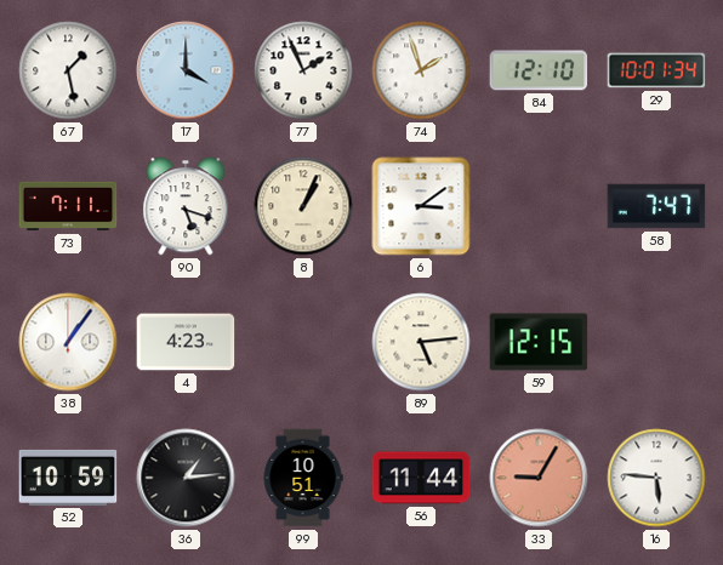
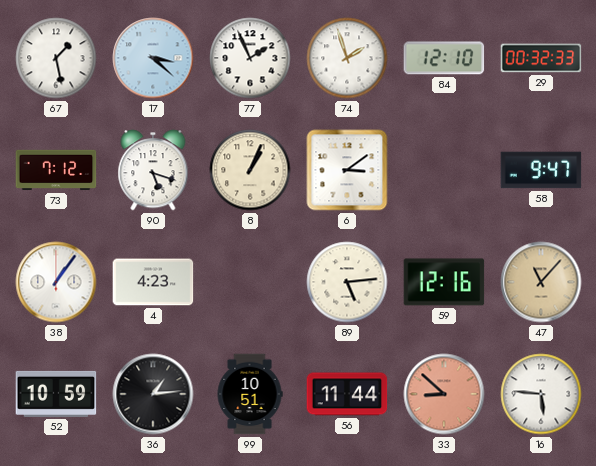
17: 4:00 -> 3:22
29: 10:01 -> 00:32
73: 7:11 -> 7:12
58: 7:47 -> 9:47
59: 12:15 -> 12:16
47: none -> 11:07
33: 9:05 -> 8:52
